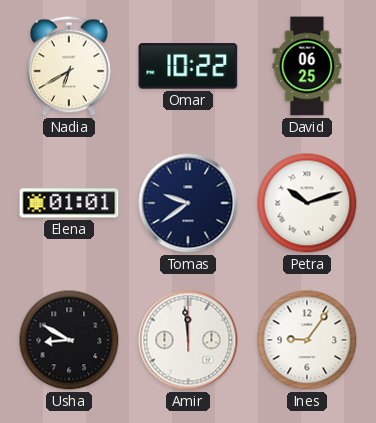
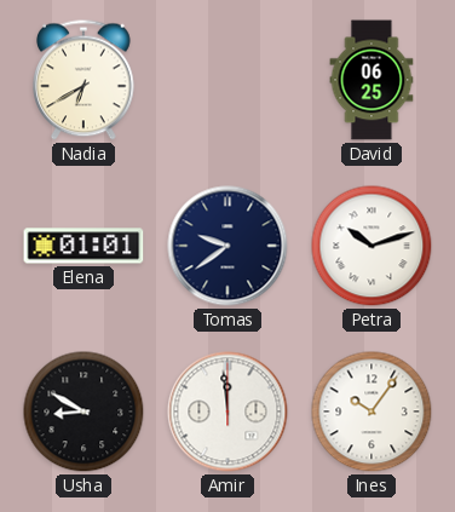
Omar: 10:22 -> none
Ines: 9:06 -> 10:06
